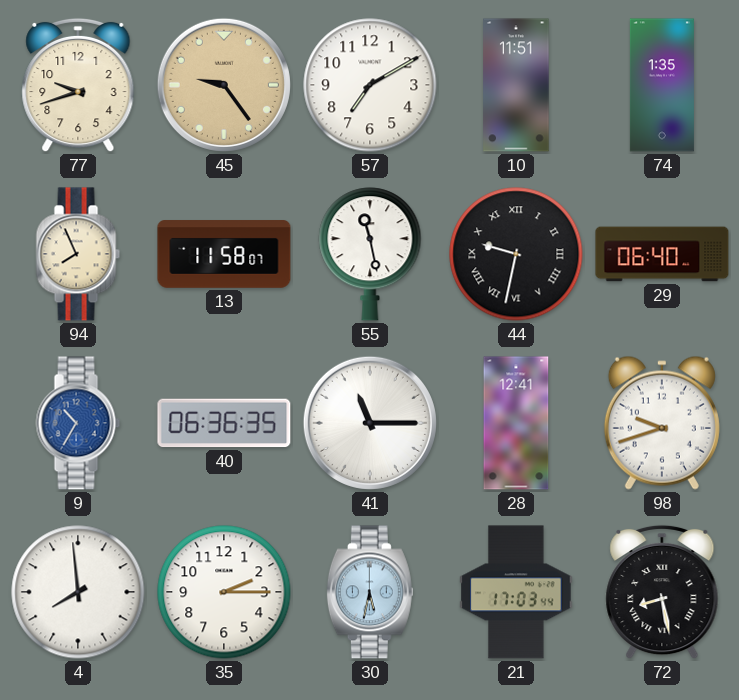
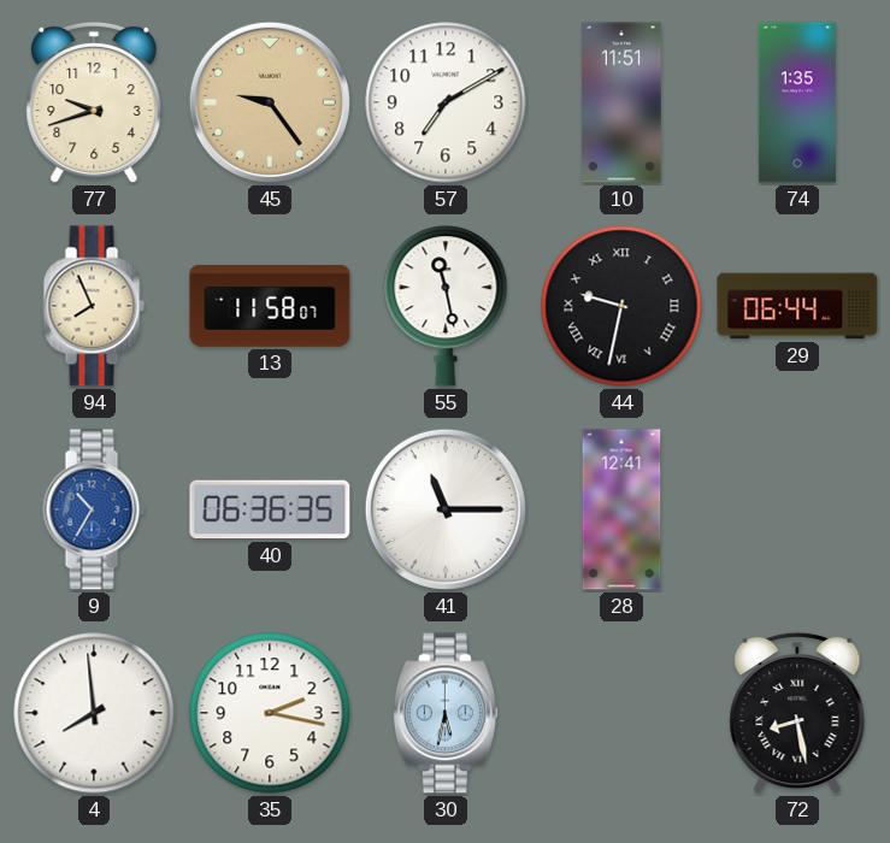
29: 06:40 -> 06:44
98: 9:42 -> none
35: 2:15 -> 2:17
21: 17:03 -> none
